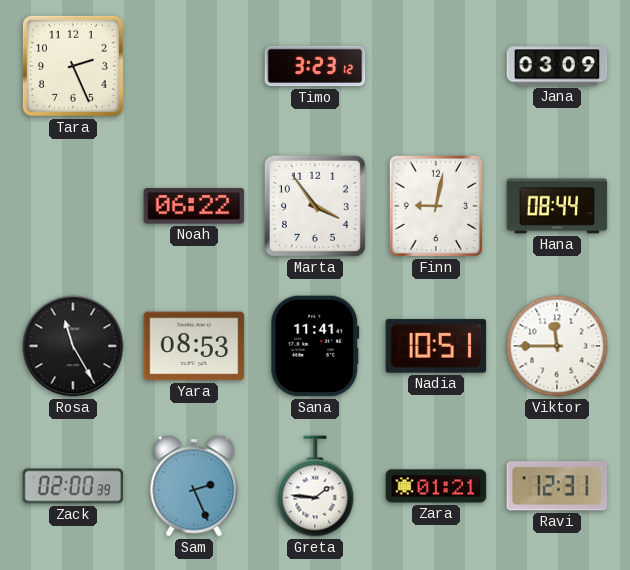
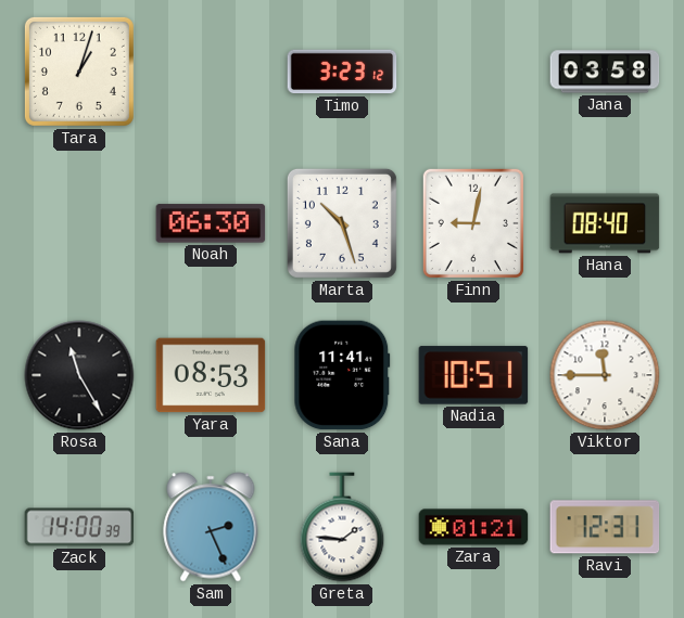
Tara: 2:26 -> 1:03
Jana: 03:09 -> 03:58
Noah: 06:22 -> 06:30
Marta: 3:54 -> 10:27
Hana: 08:44 -> 08:40
Zack: 02:00 -> 14:00
